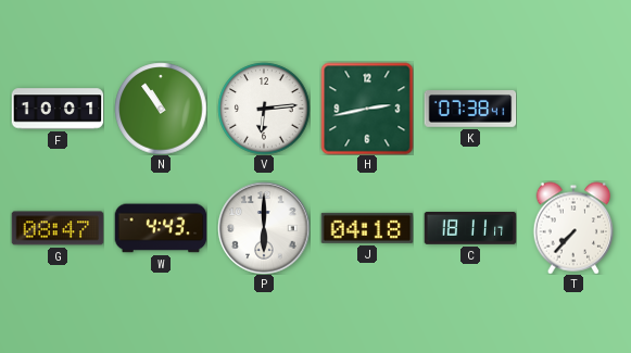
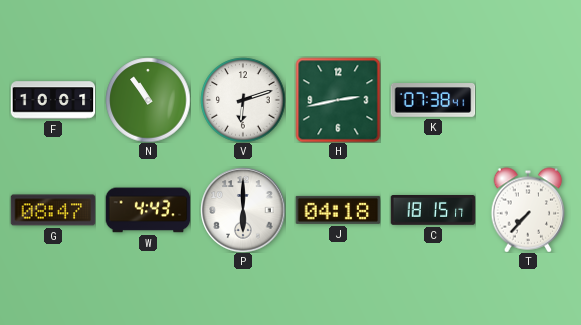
V: 6:14 -> 6:12
C: 18:11 -> 18:15
